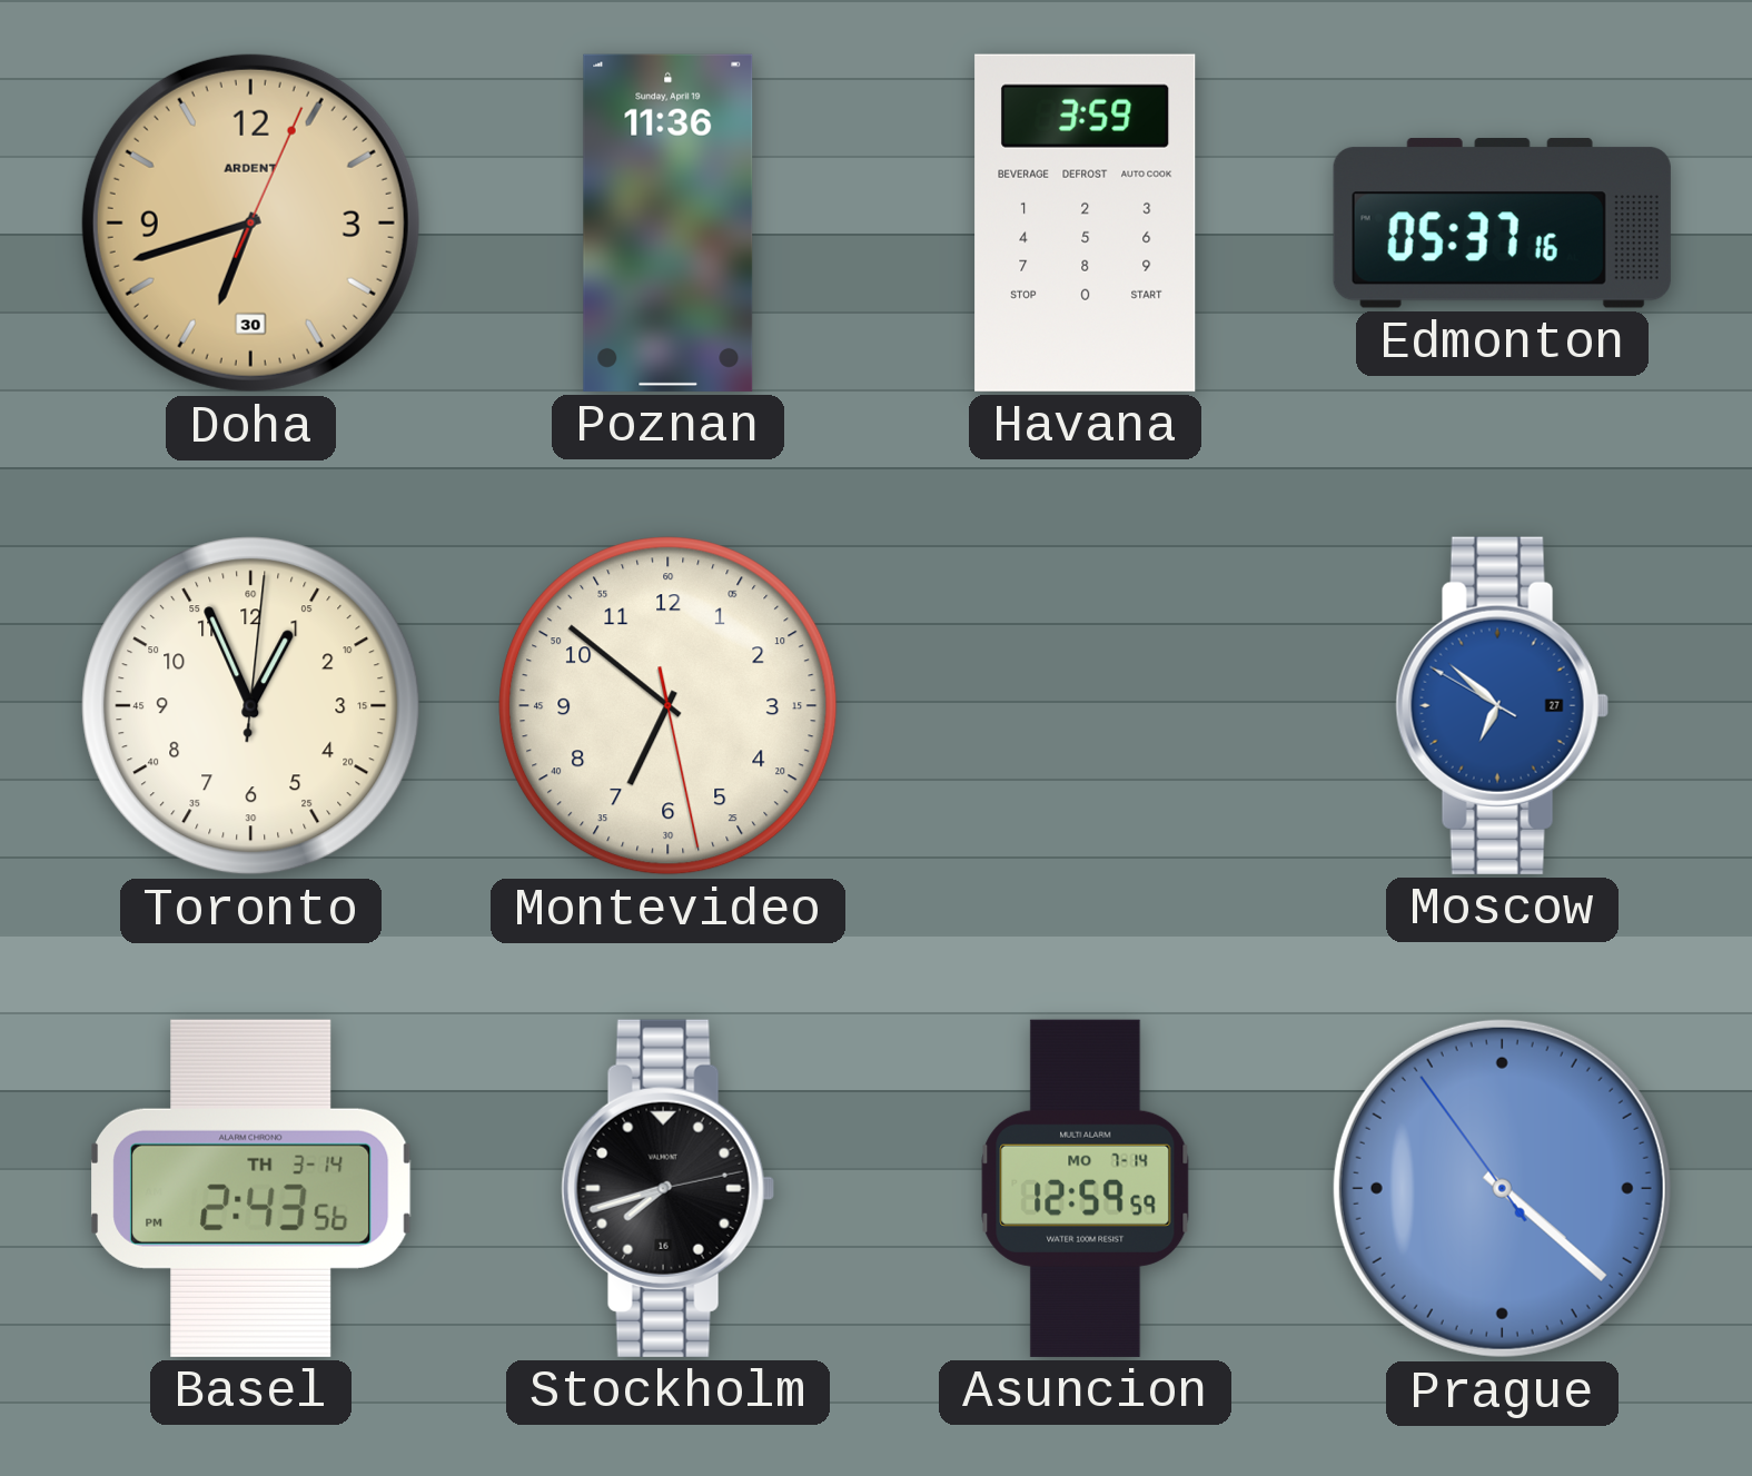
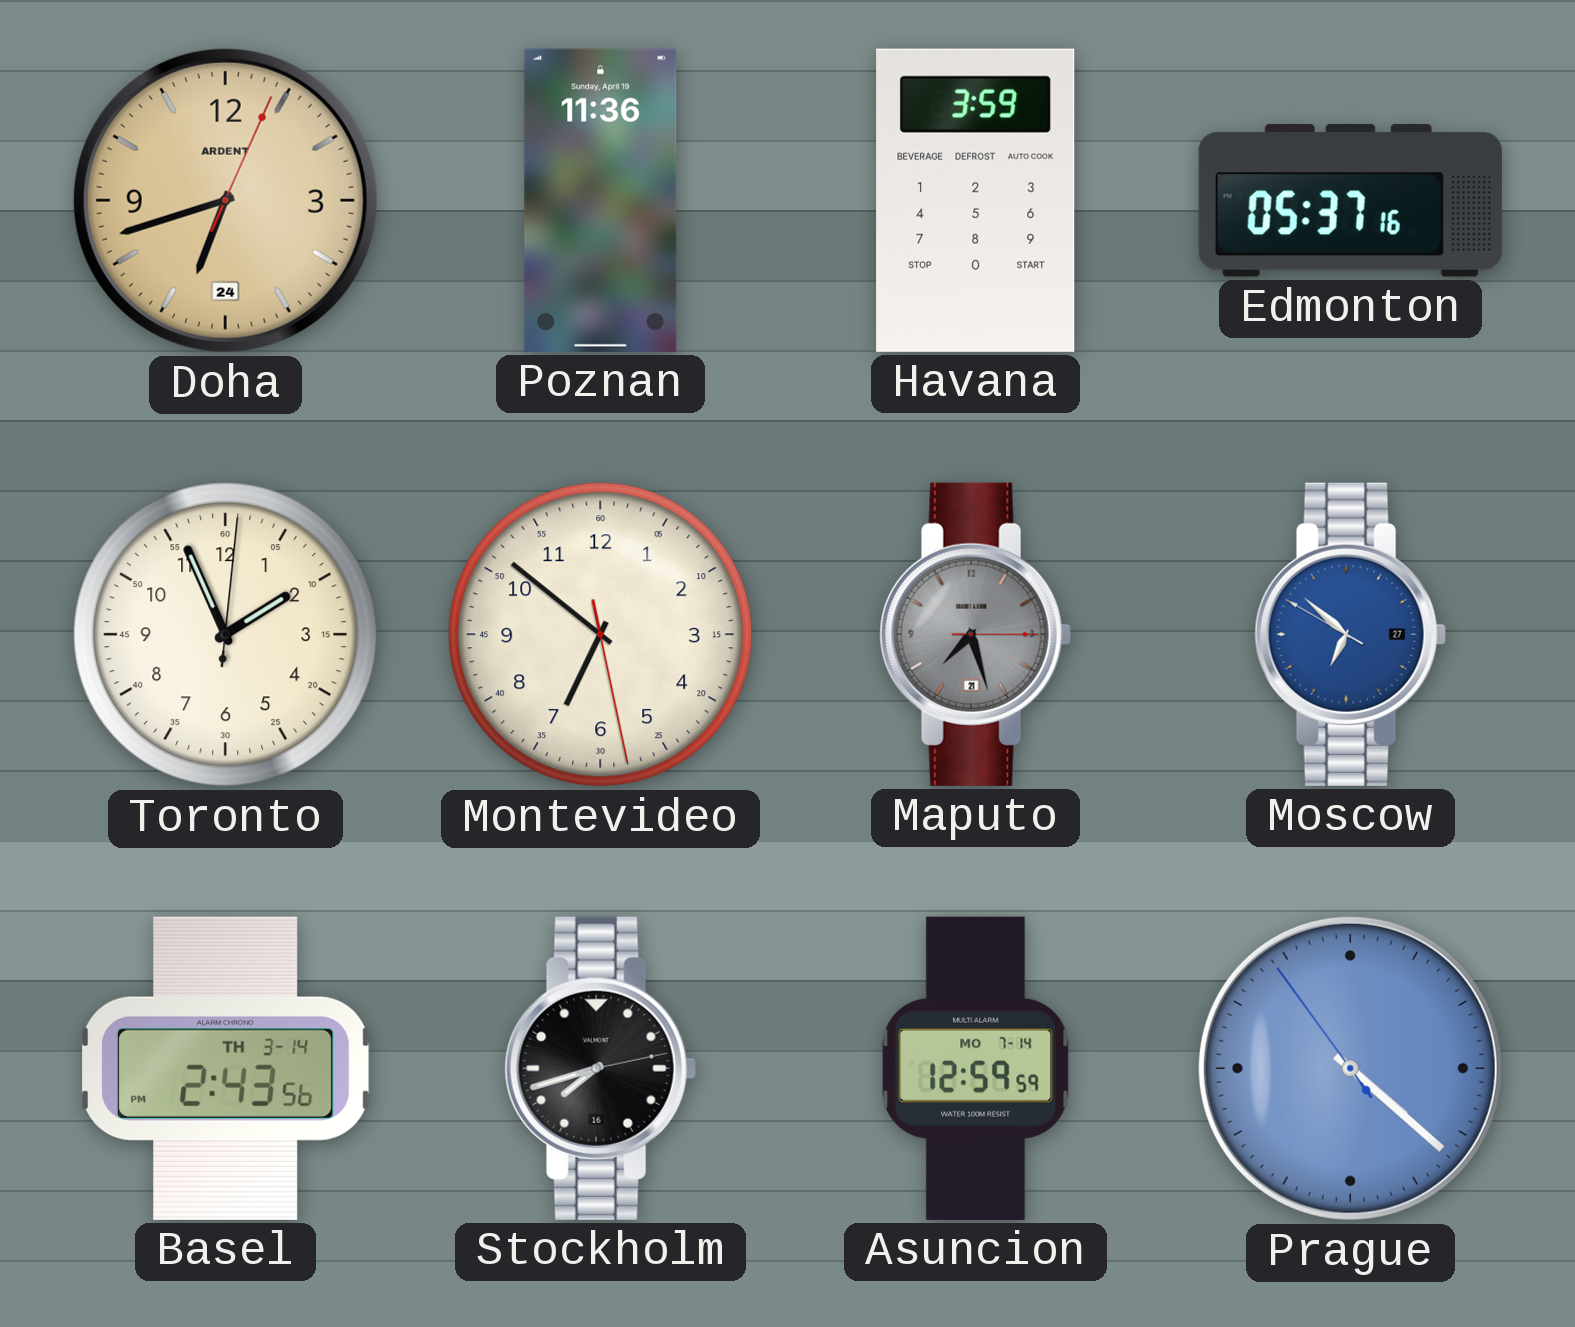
Doha date: 30 -> 24
Toronto: 12:56 -> 1:56
Maputo: none -> 7:27
